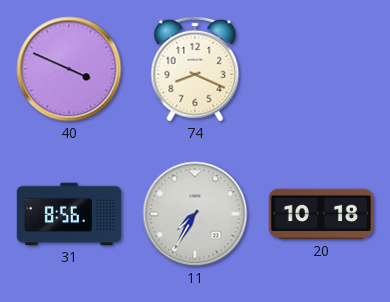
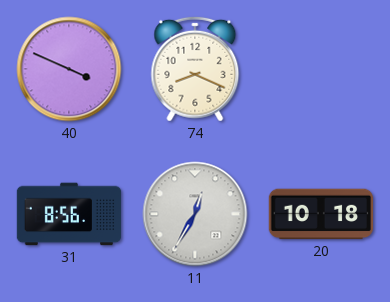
11: 7:35 -> 12:35
